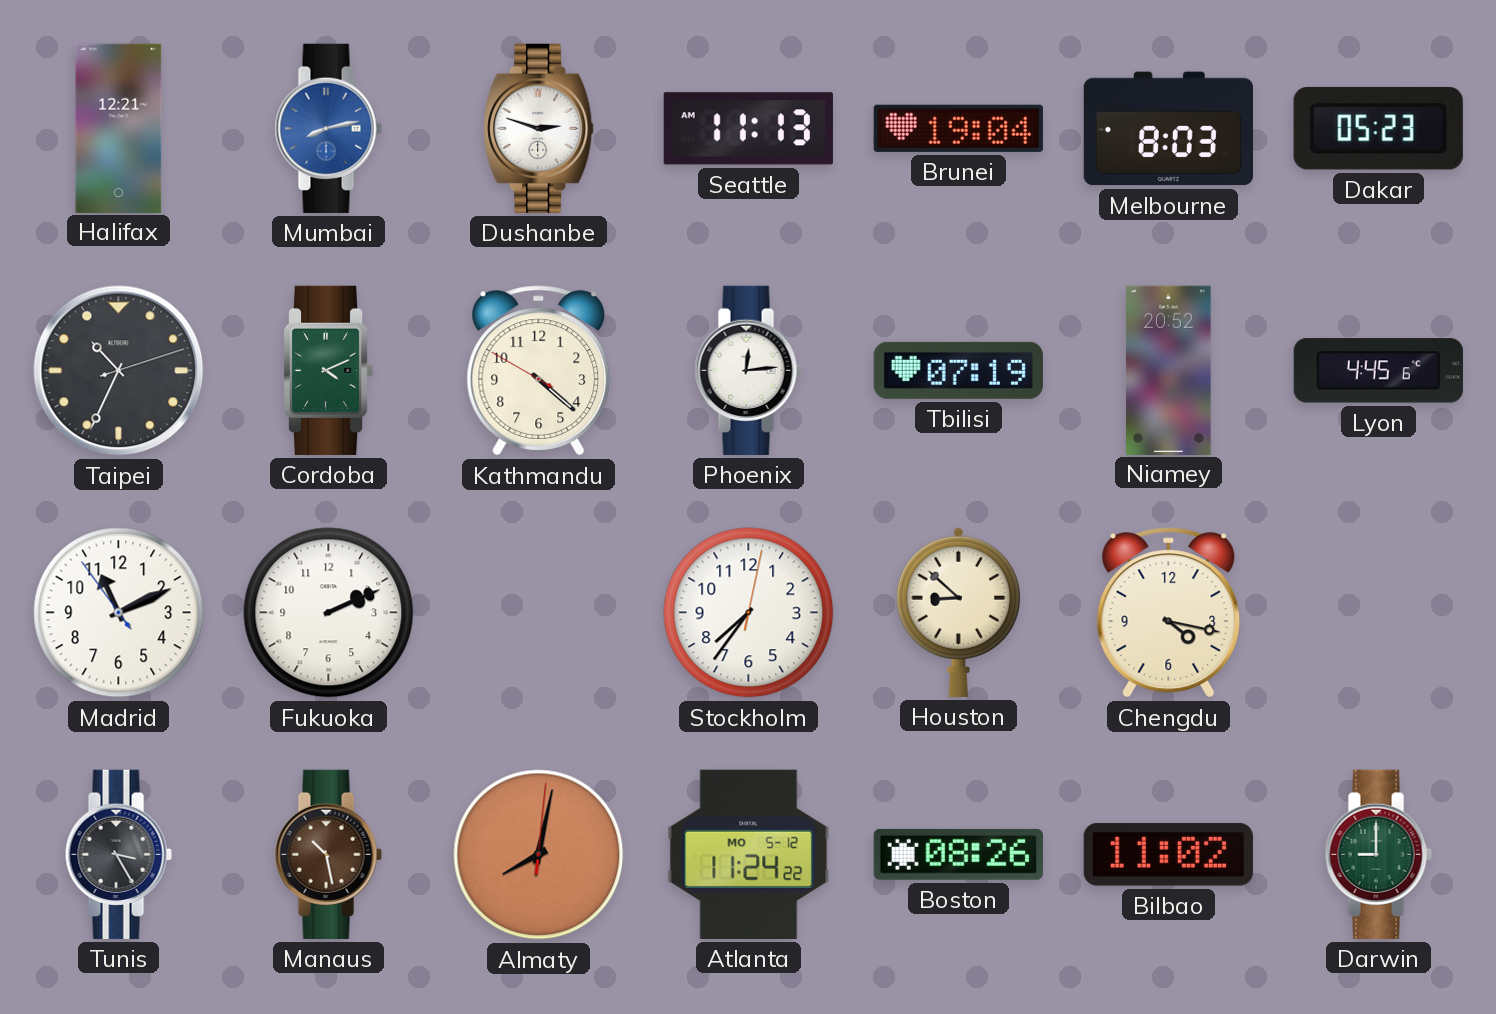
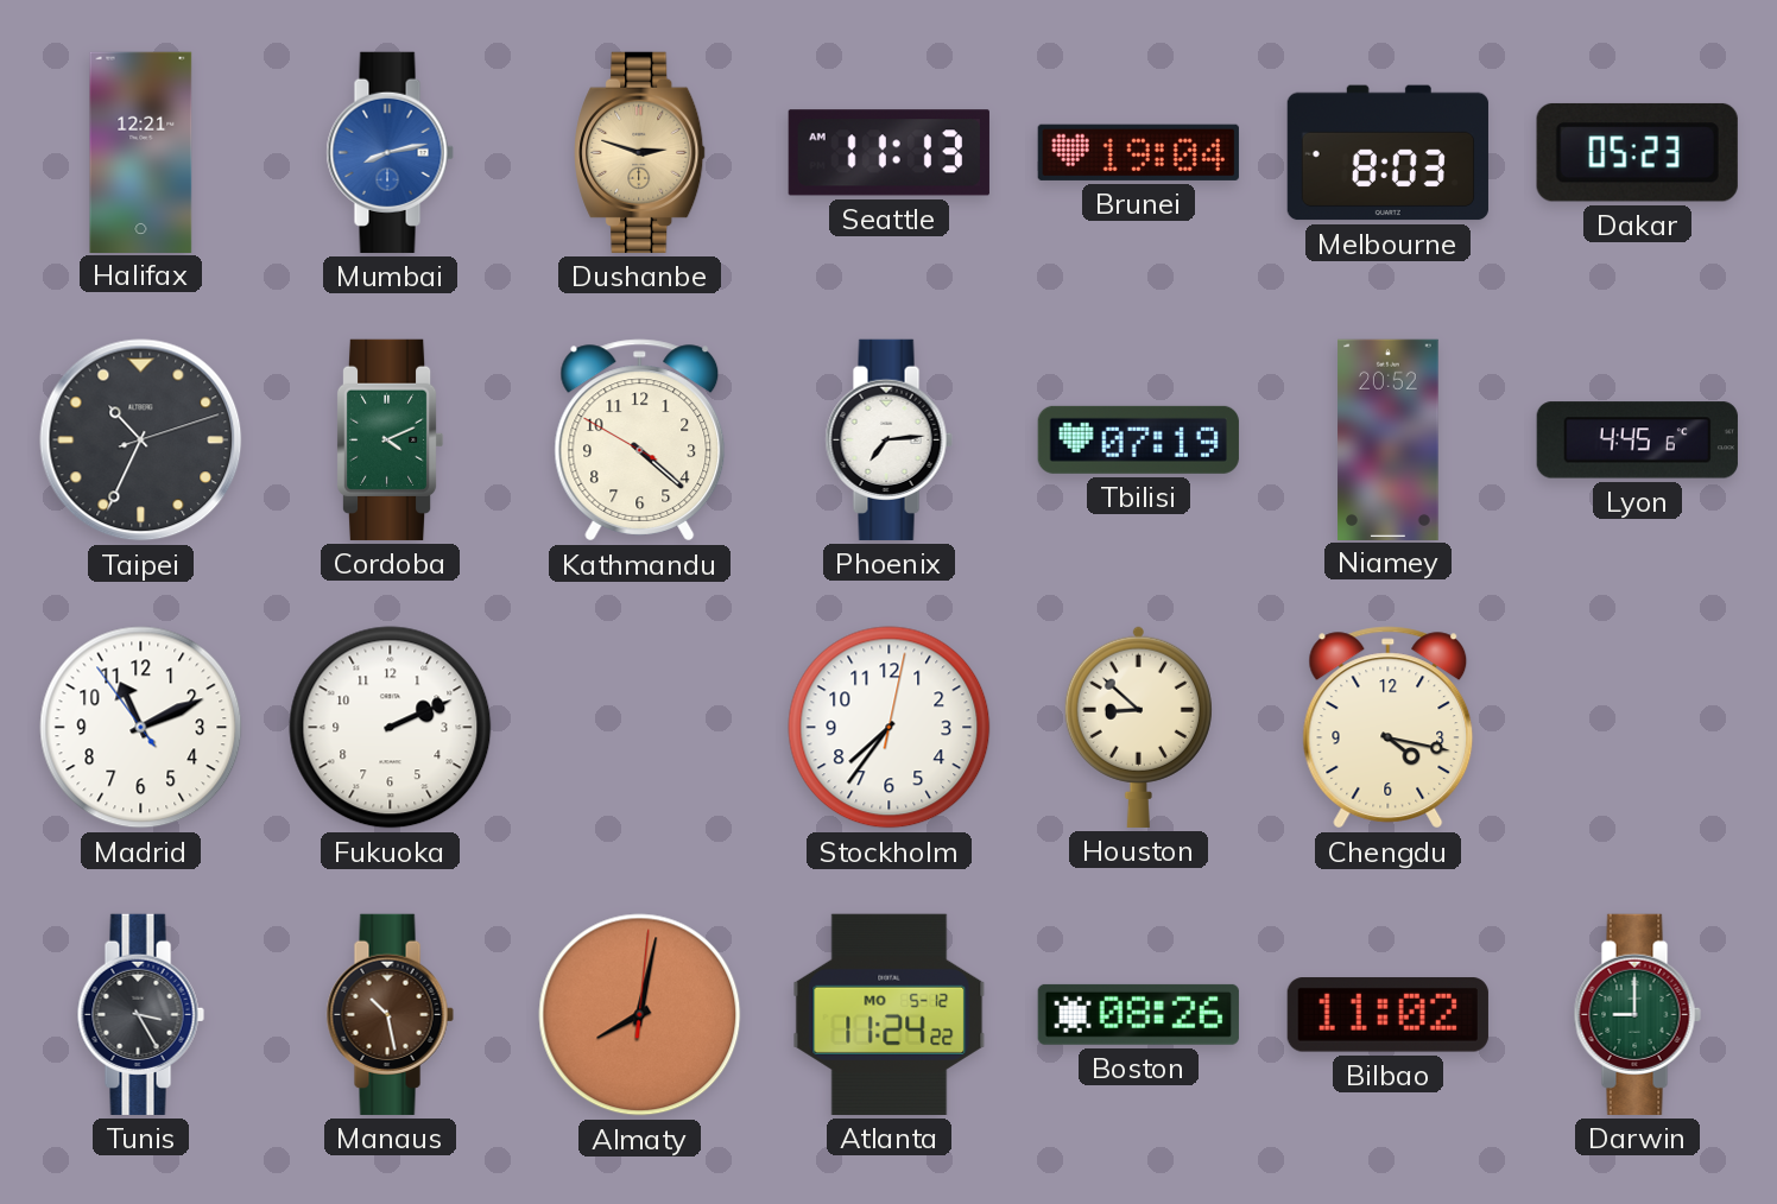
Dushanbe dial: white -> champagne
Phoenix: 12:14 -> 7:14
